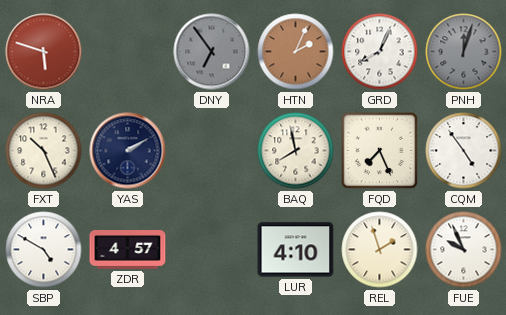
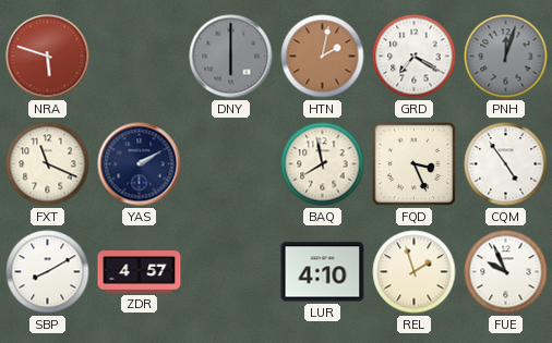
DNY: 6:54 -> 6:00
HTN: 2:04 -> 2:02
GRD: 8:04 -> 7:20
FXT: 10:26 -> 11:19
FQD: 7:26 -> 3:26
SBP: 4:50 -> 8:10
